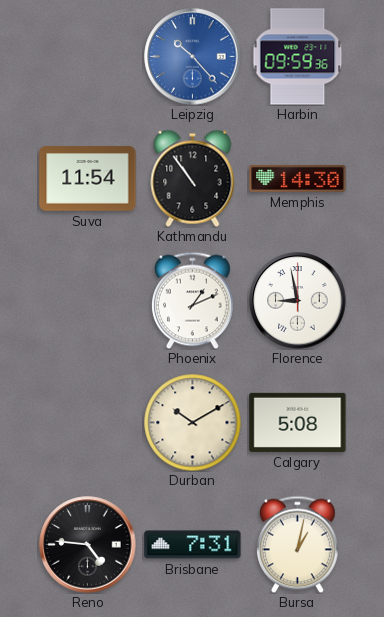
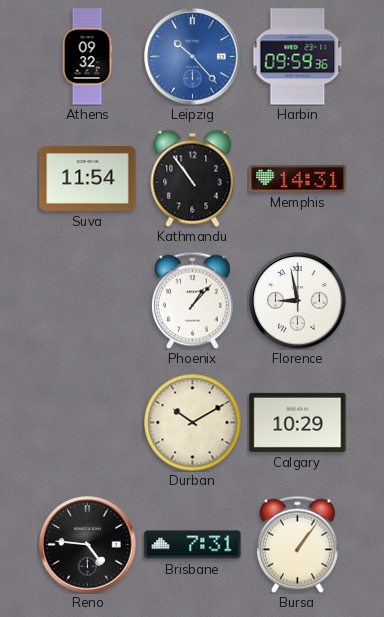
Athens: none -> 09:32
Memphis: 14:30 -> 14:31
Phoenix: 1:11 -> 1:07
Calgary: 5:08 -> 10:29
Bursa: 1:02 -> 1:06
